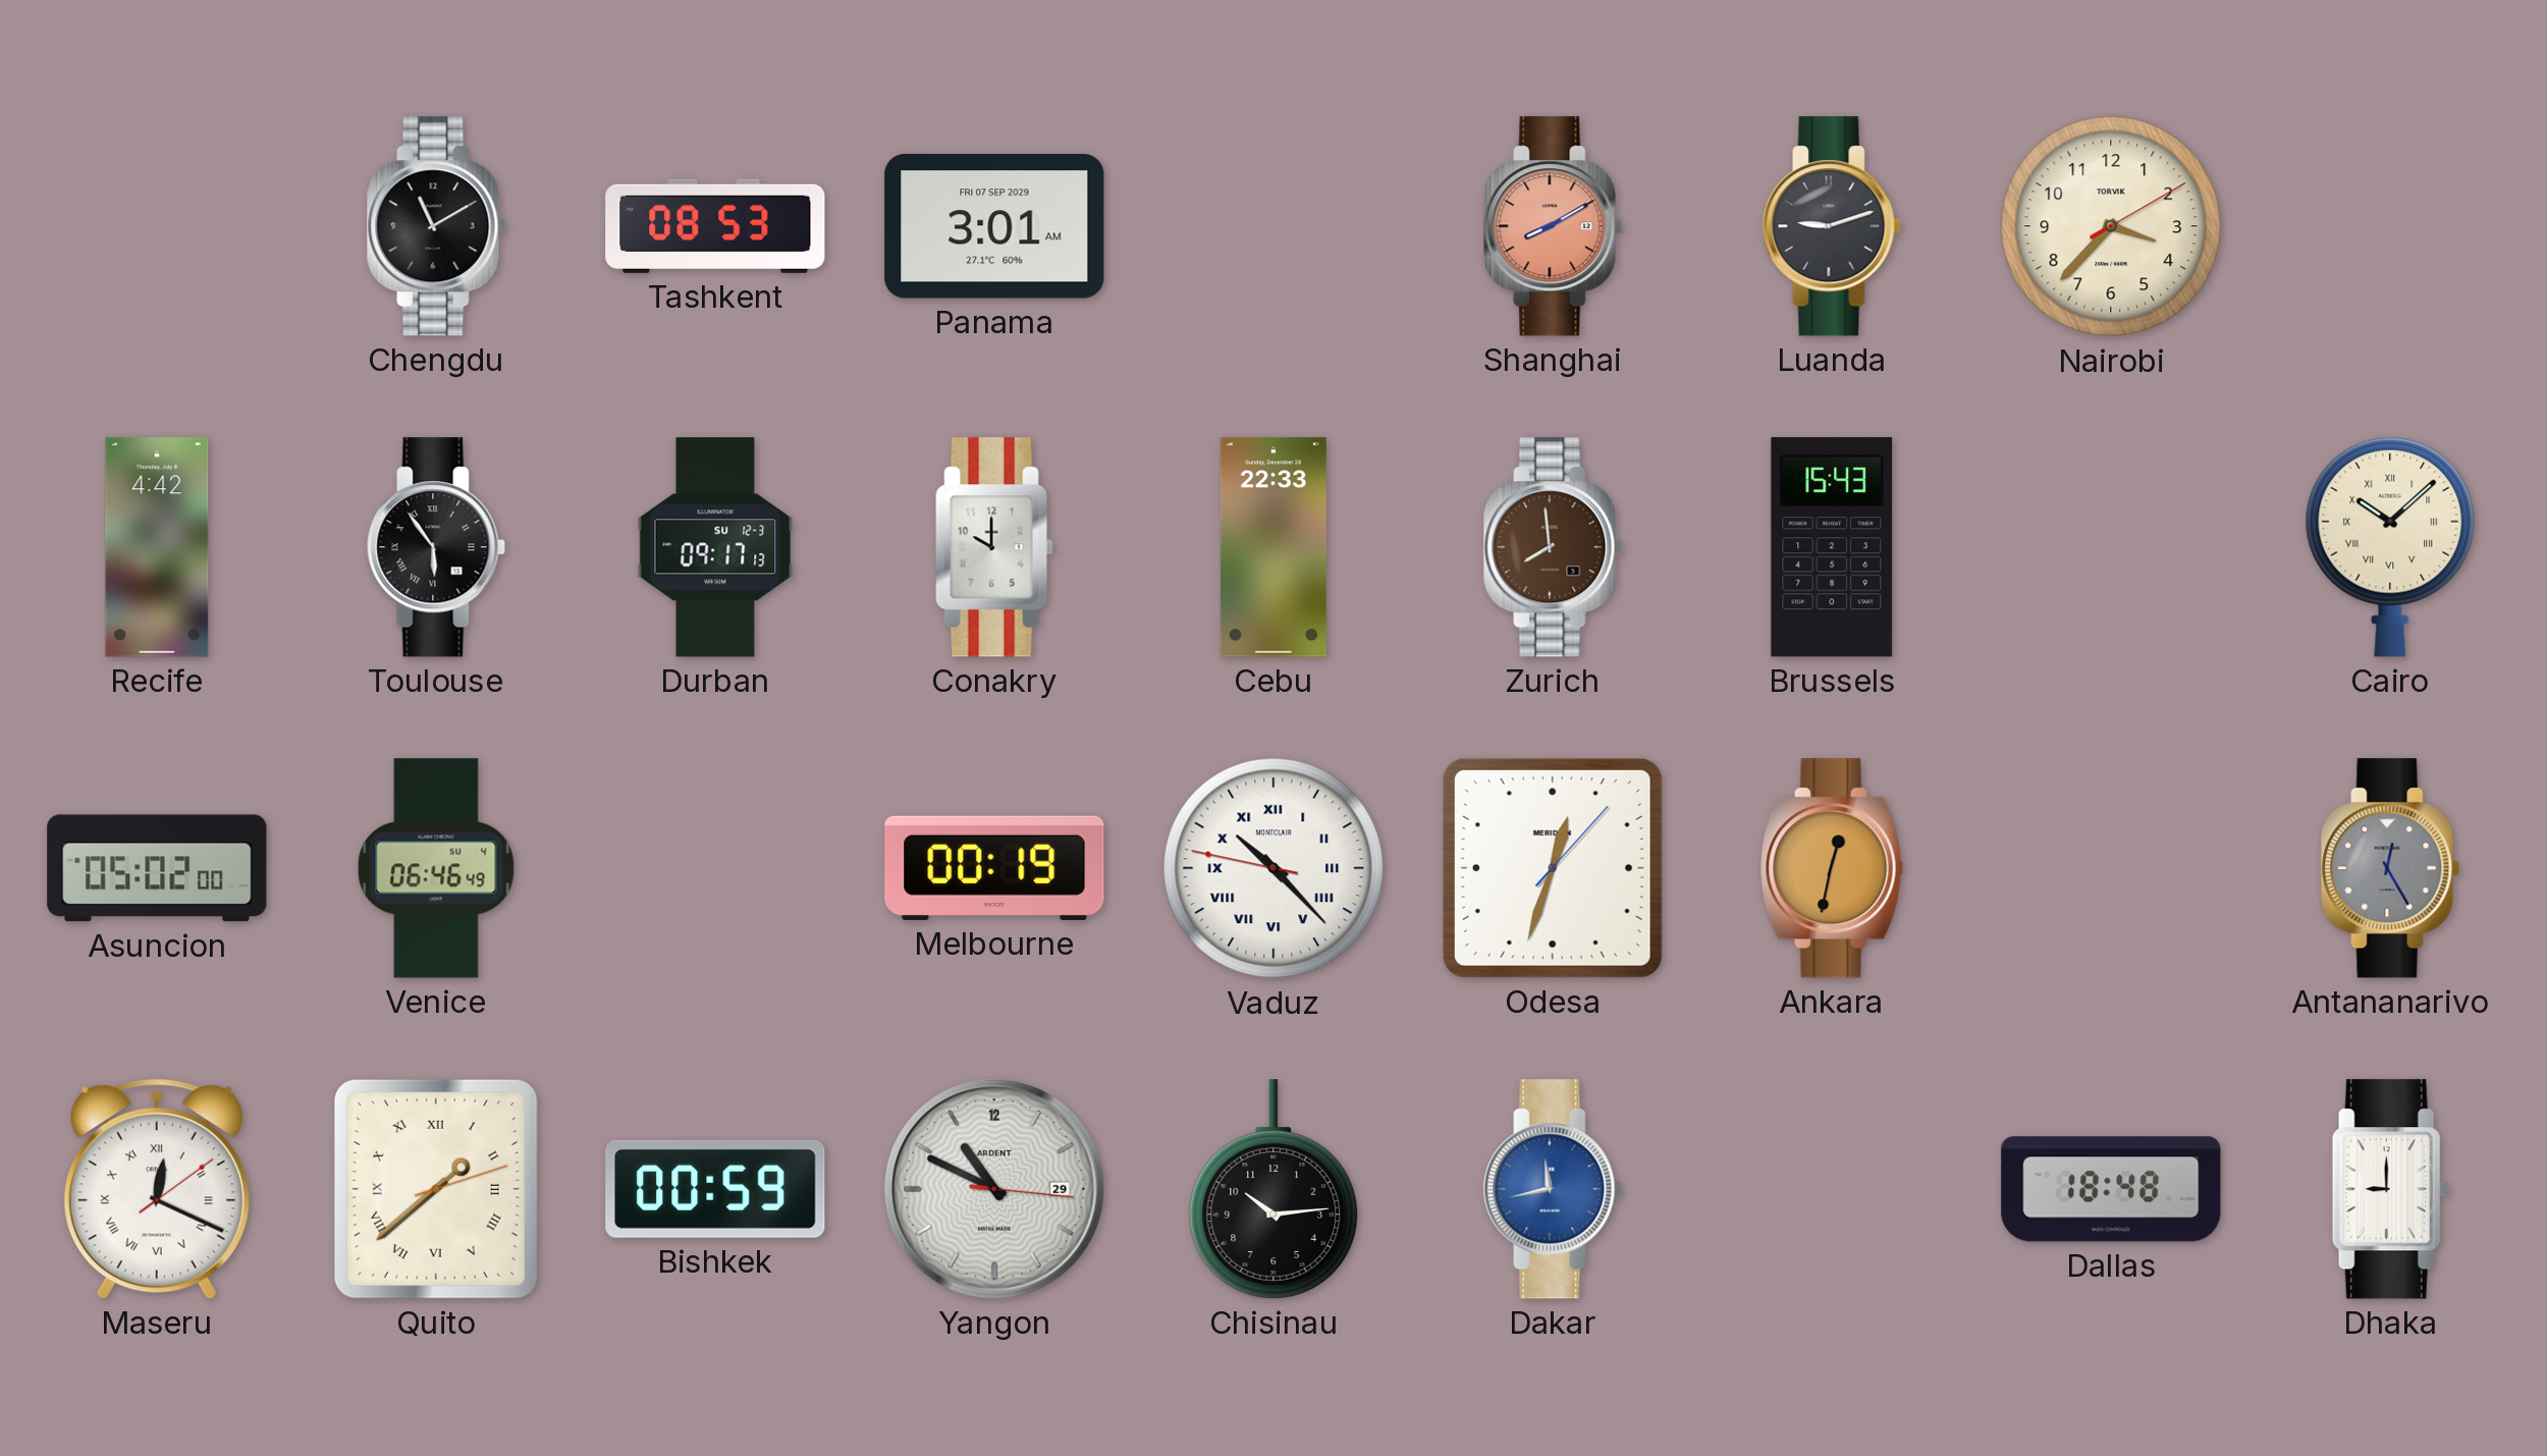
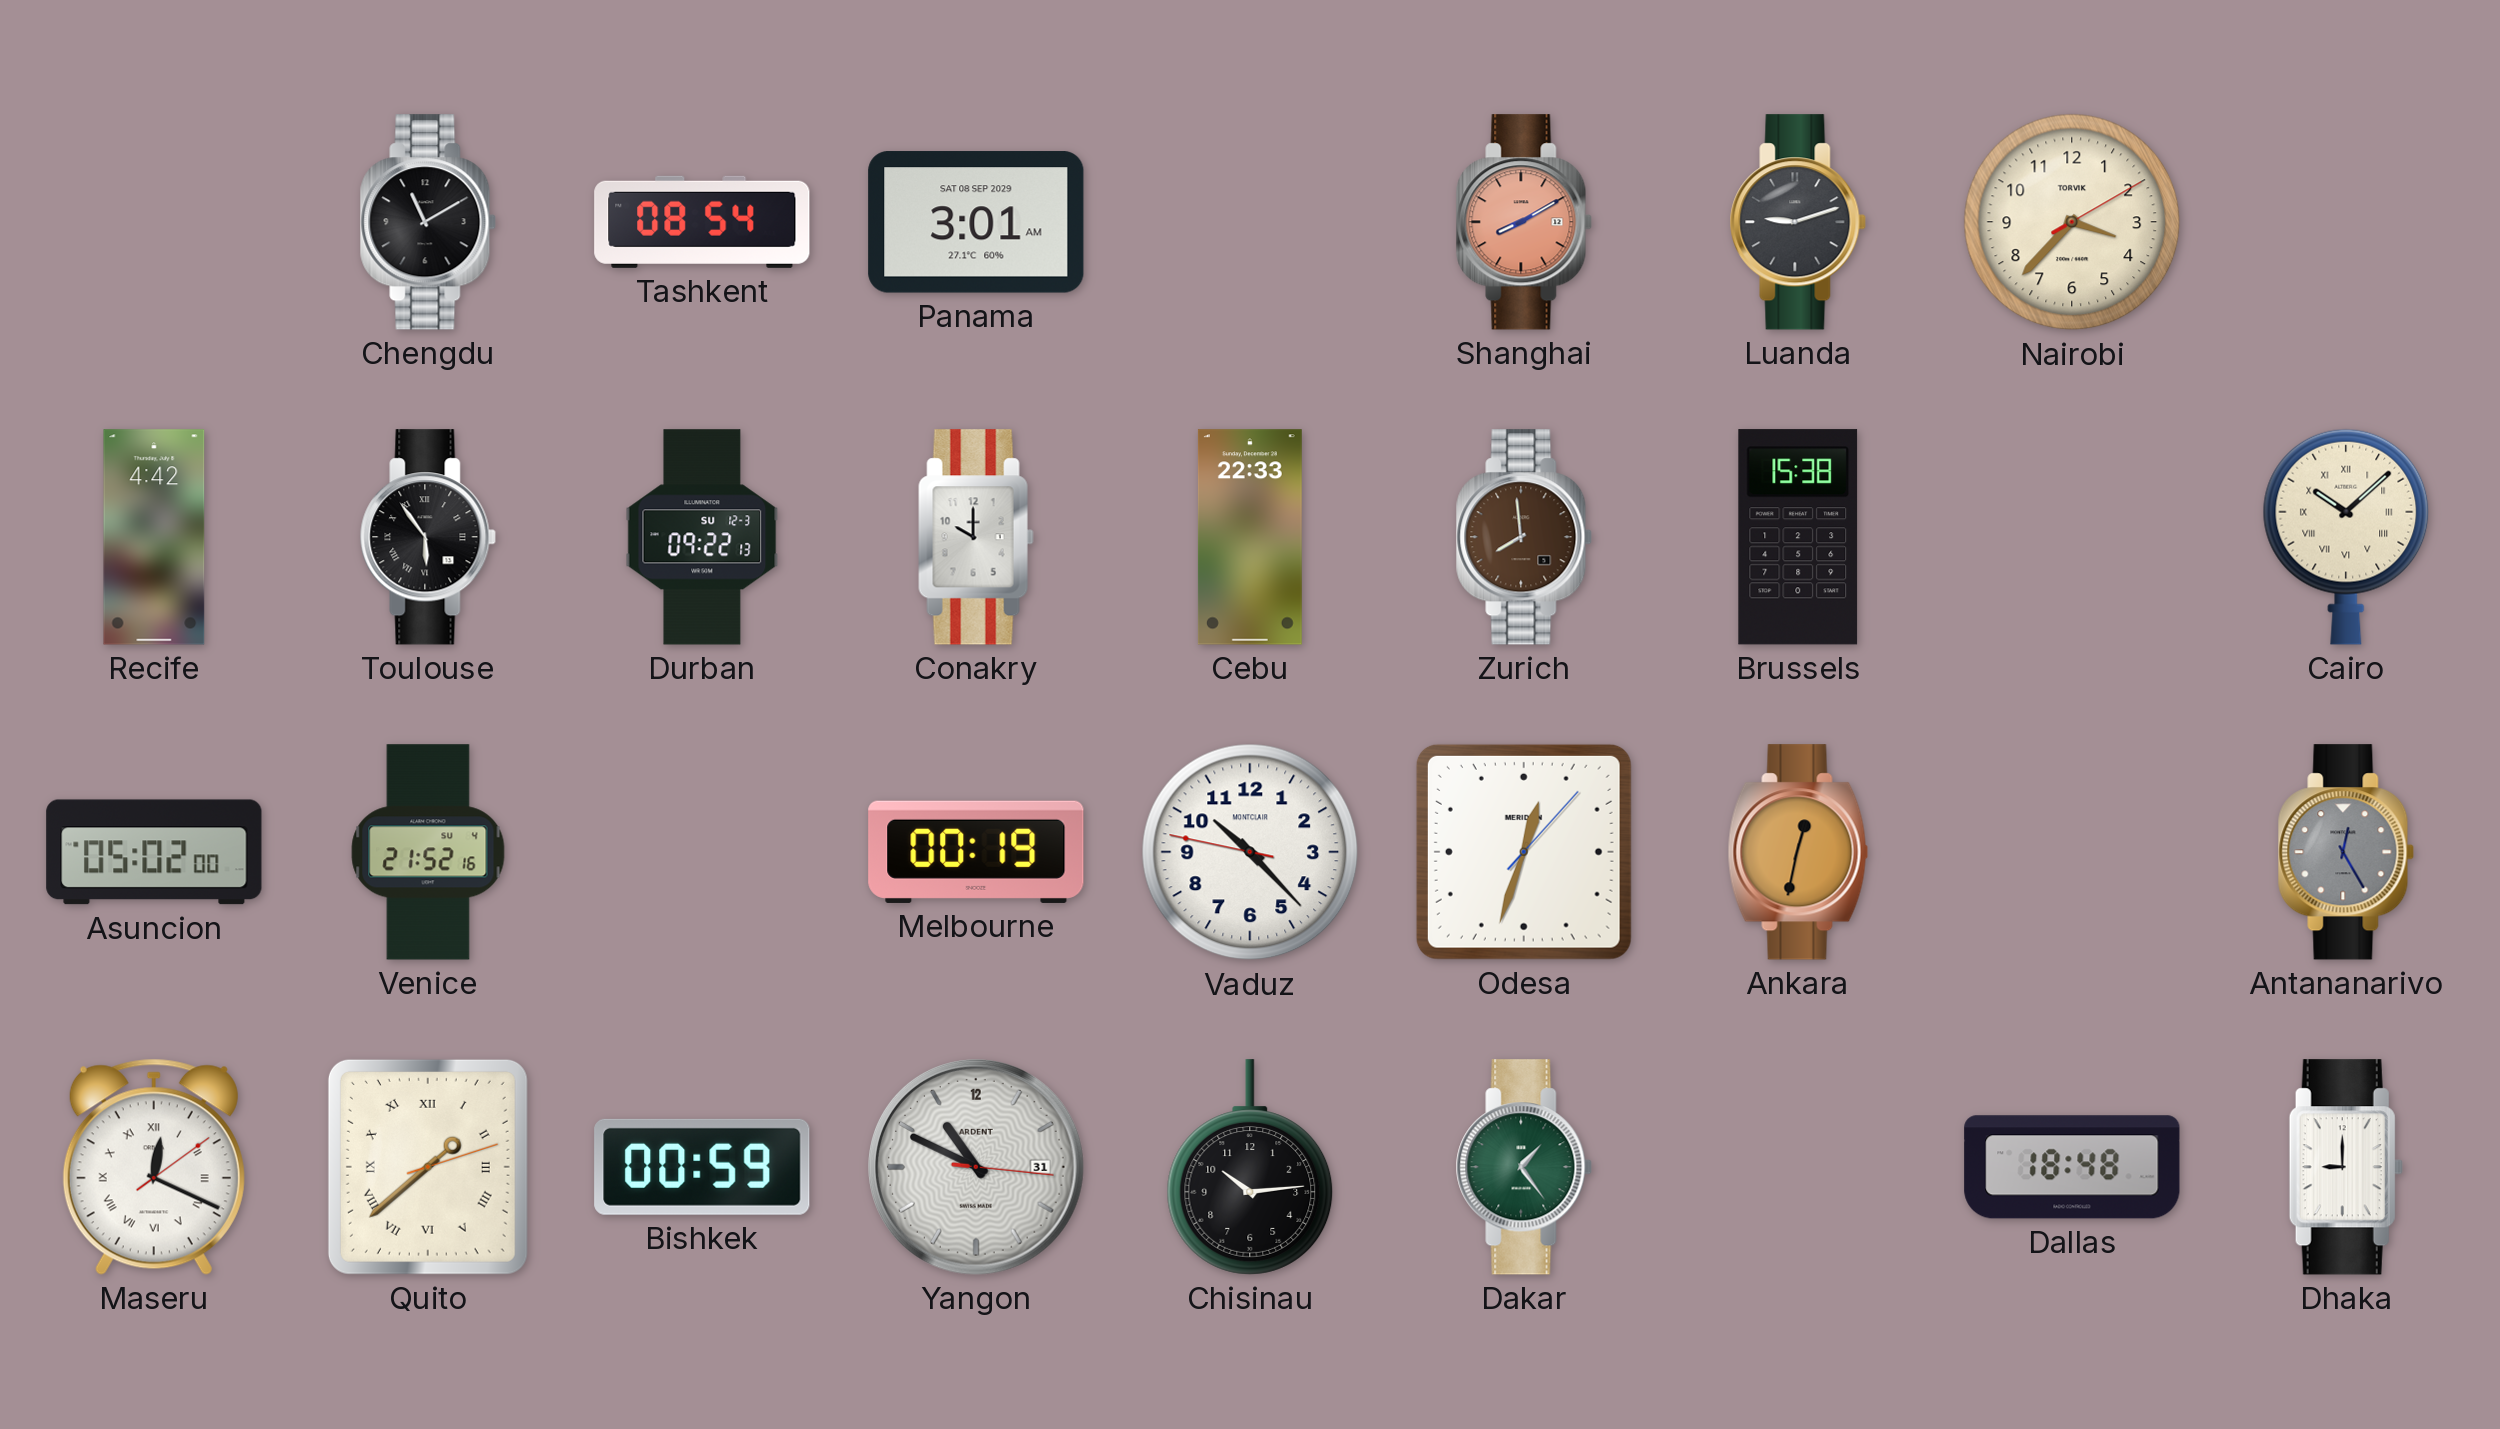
Tashkent: 08:53 -> 08:54
Panama date: FRI 07 SEP 2029 -> SAT 08 SEP 2029
Durban: 09:17 -> 09:22
Brussels: 15:43 -> 15:38
Venice: 06:46 -> 21:52
Vaduz numerals: Roman -> Arabic
Yangon date: 29 -> 31
Dakar: 11:43 -> 1:24
Dakar dial: blue -> green
